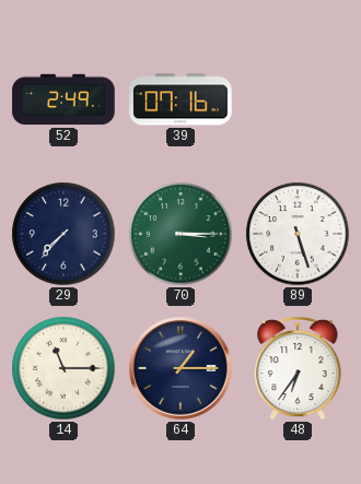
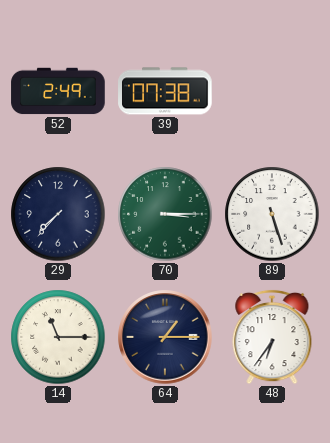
39: 07:16 -> 07:38
